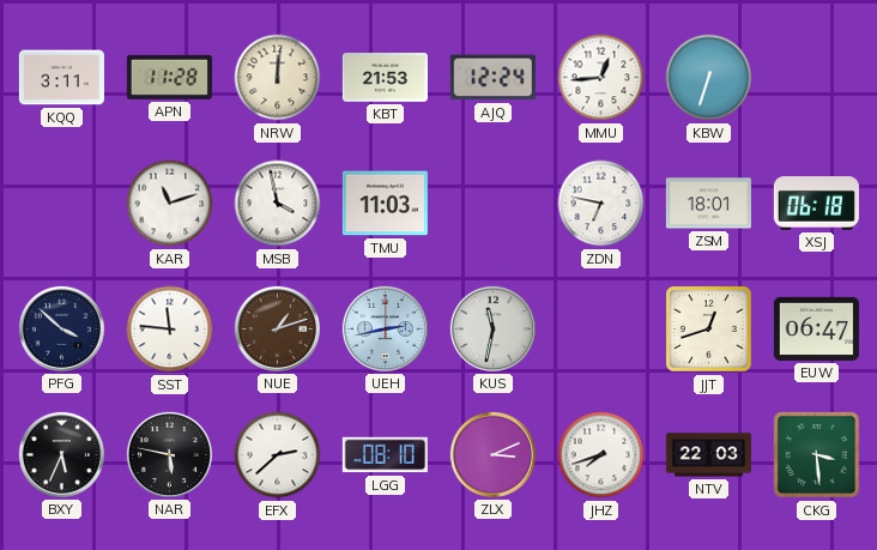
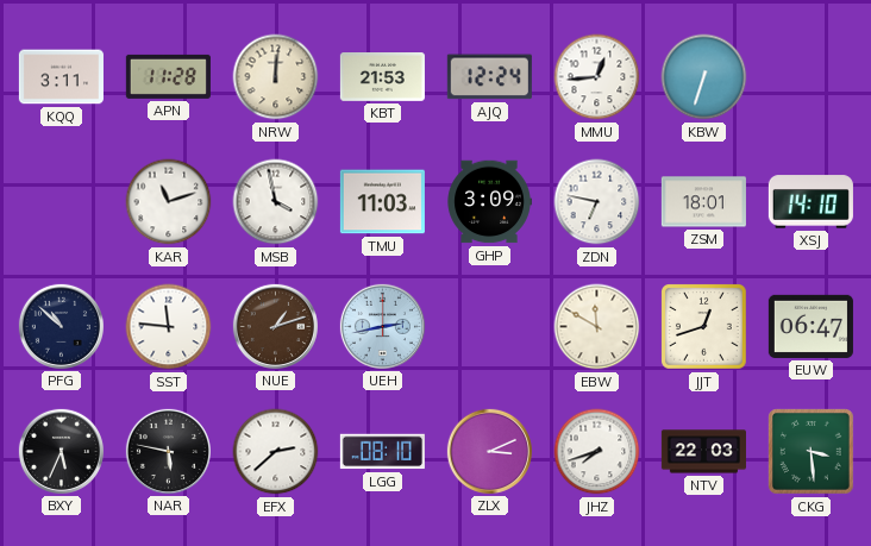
GHP: none -> 3:09
XSJ: 06:18 -> 14:10
PFG: 3:52 -> 10:52
KUS: 11:32 -> none
EBW: none -> 11:50
